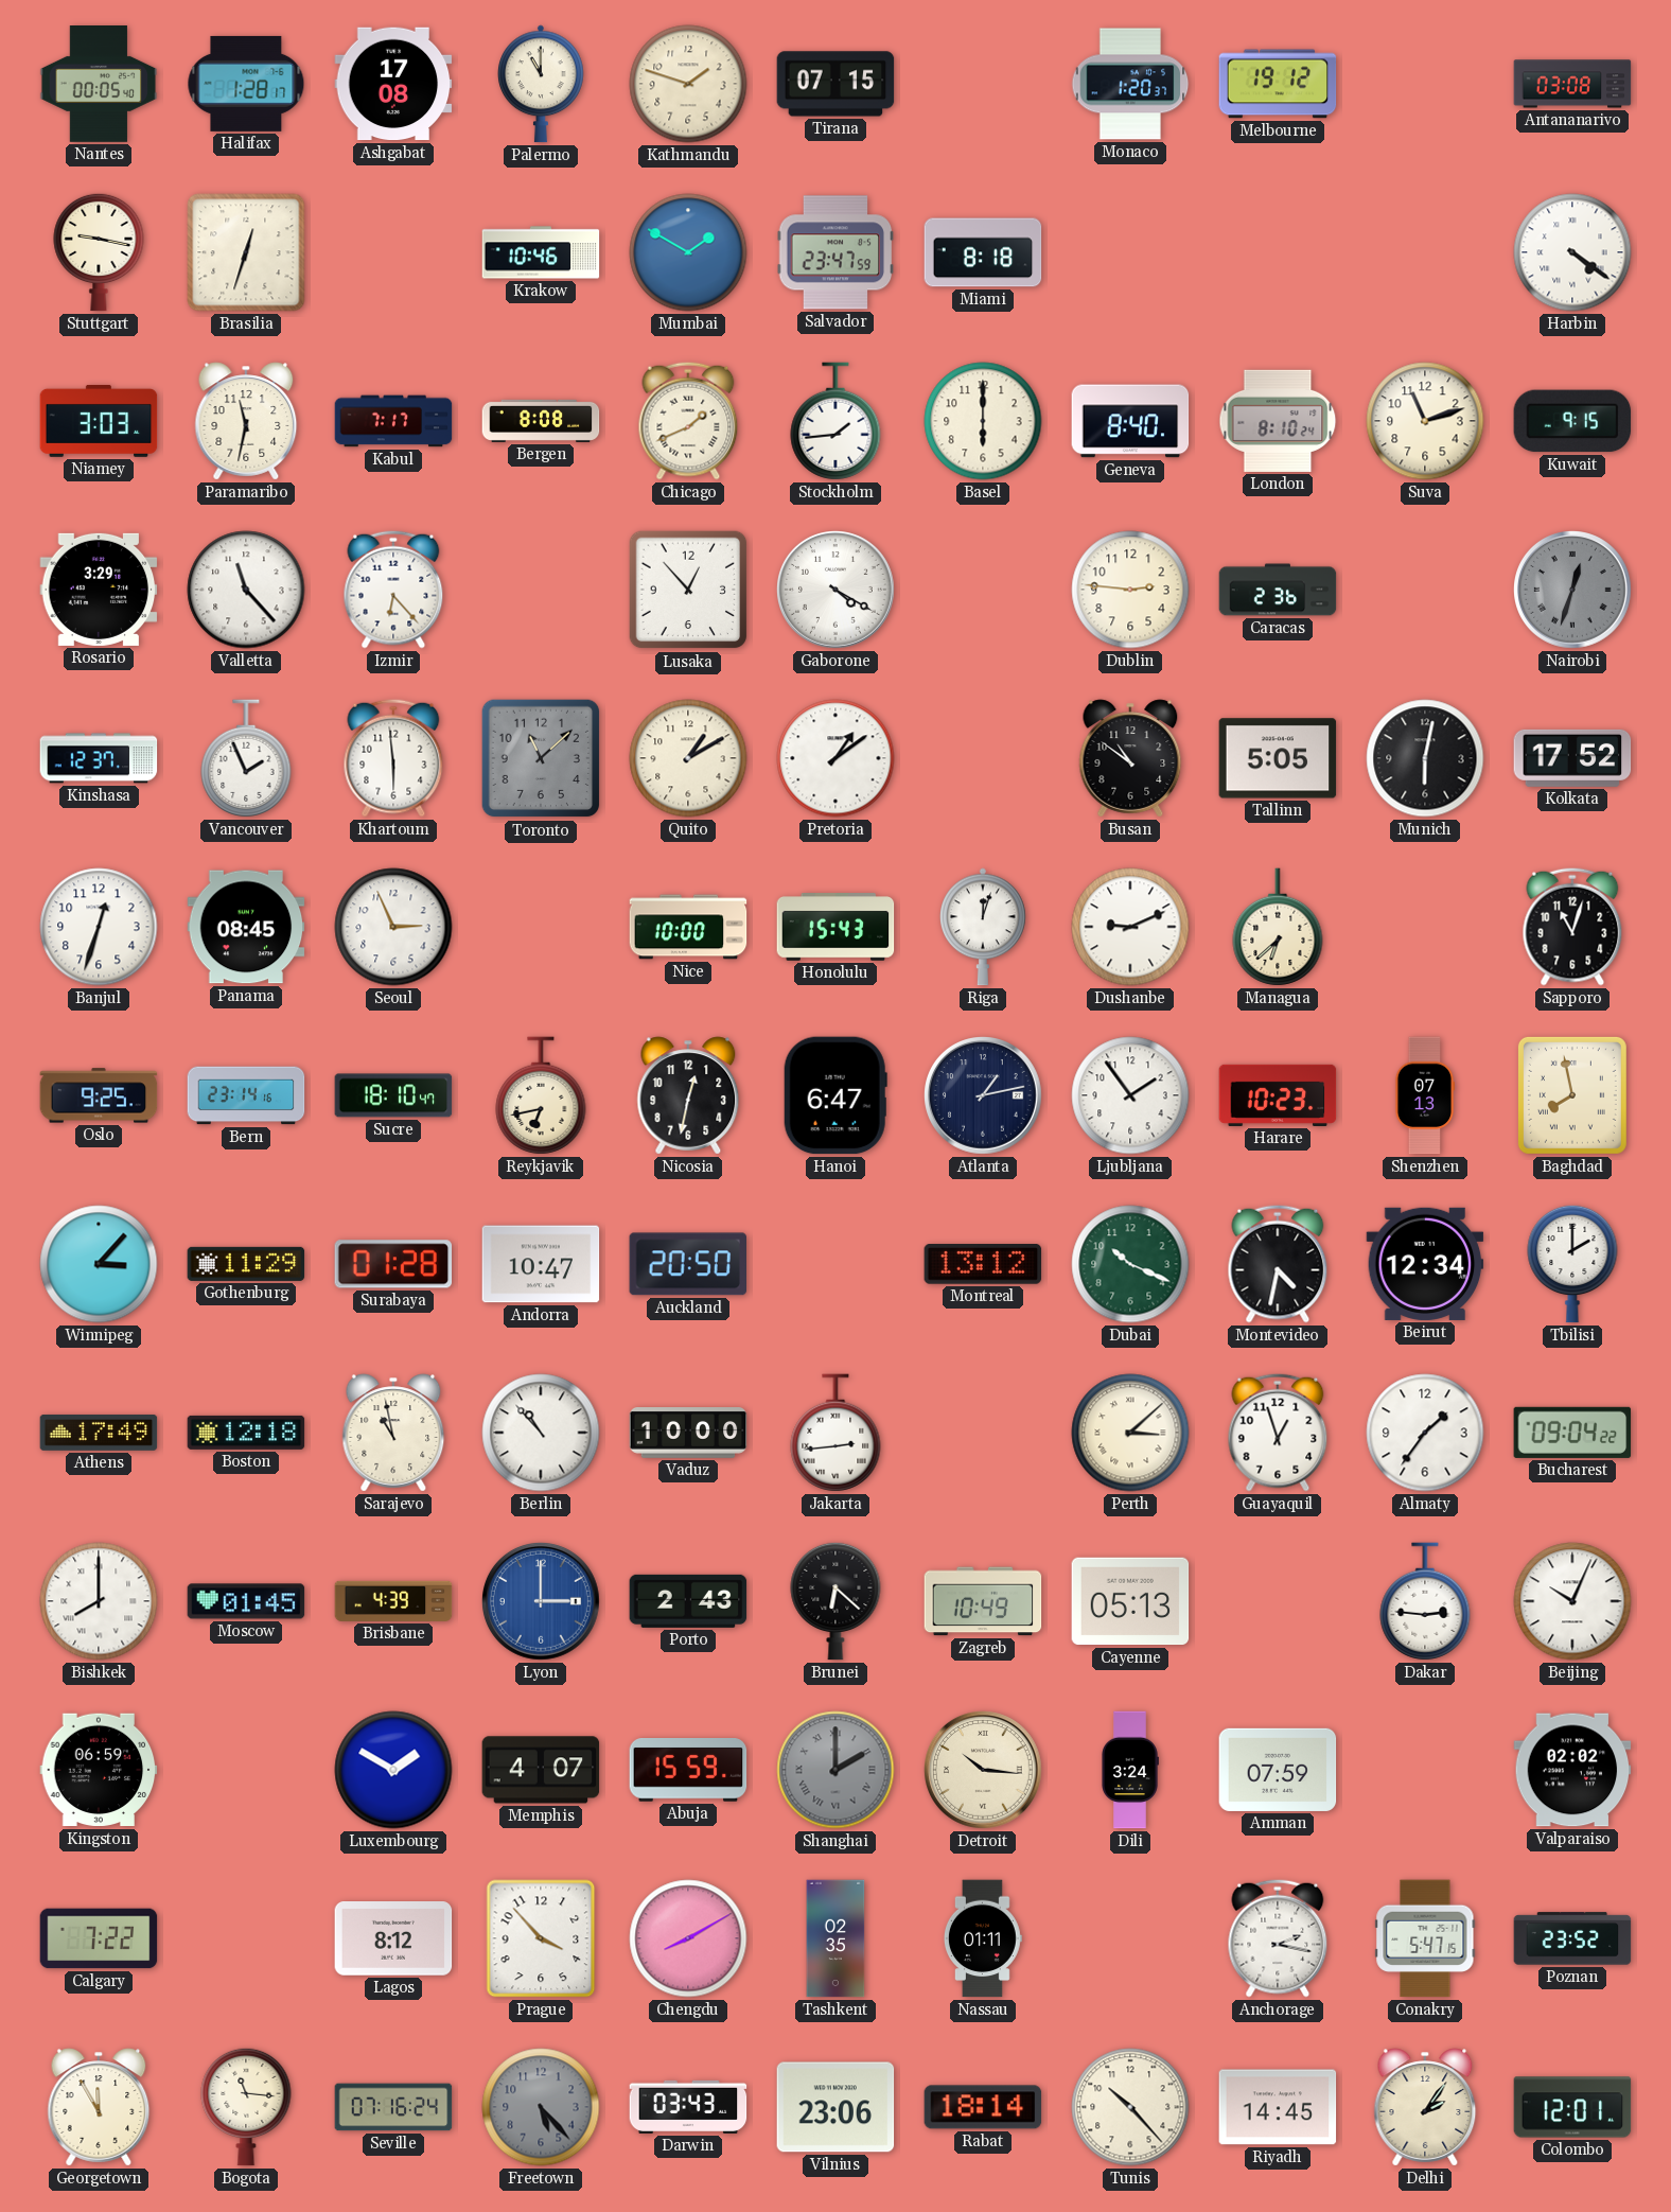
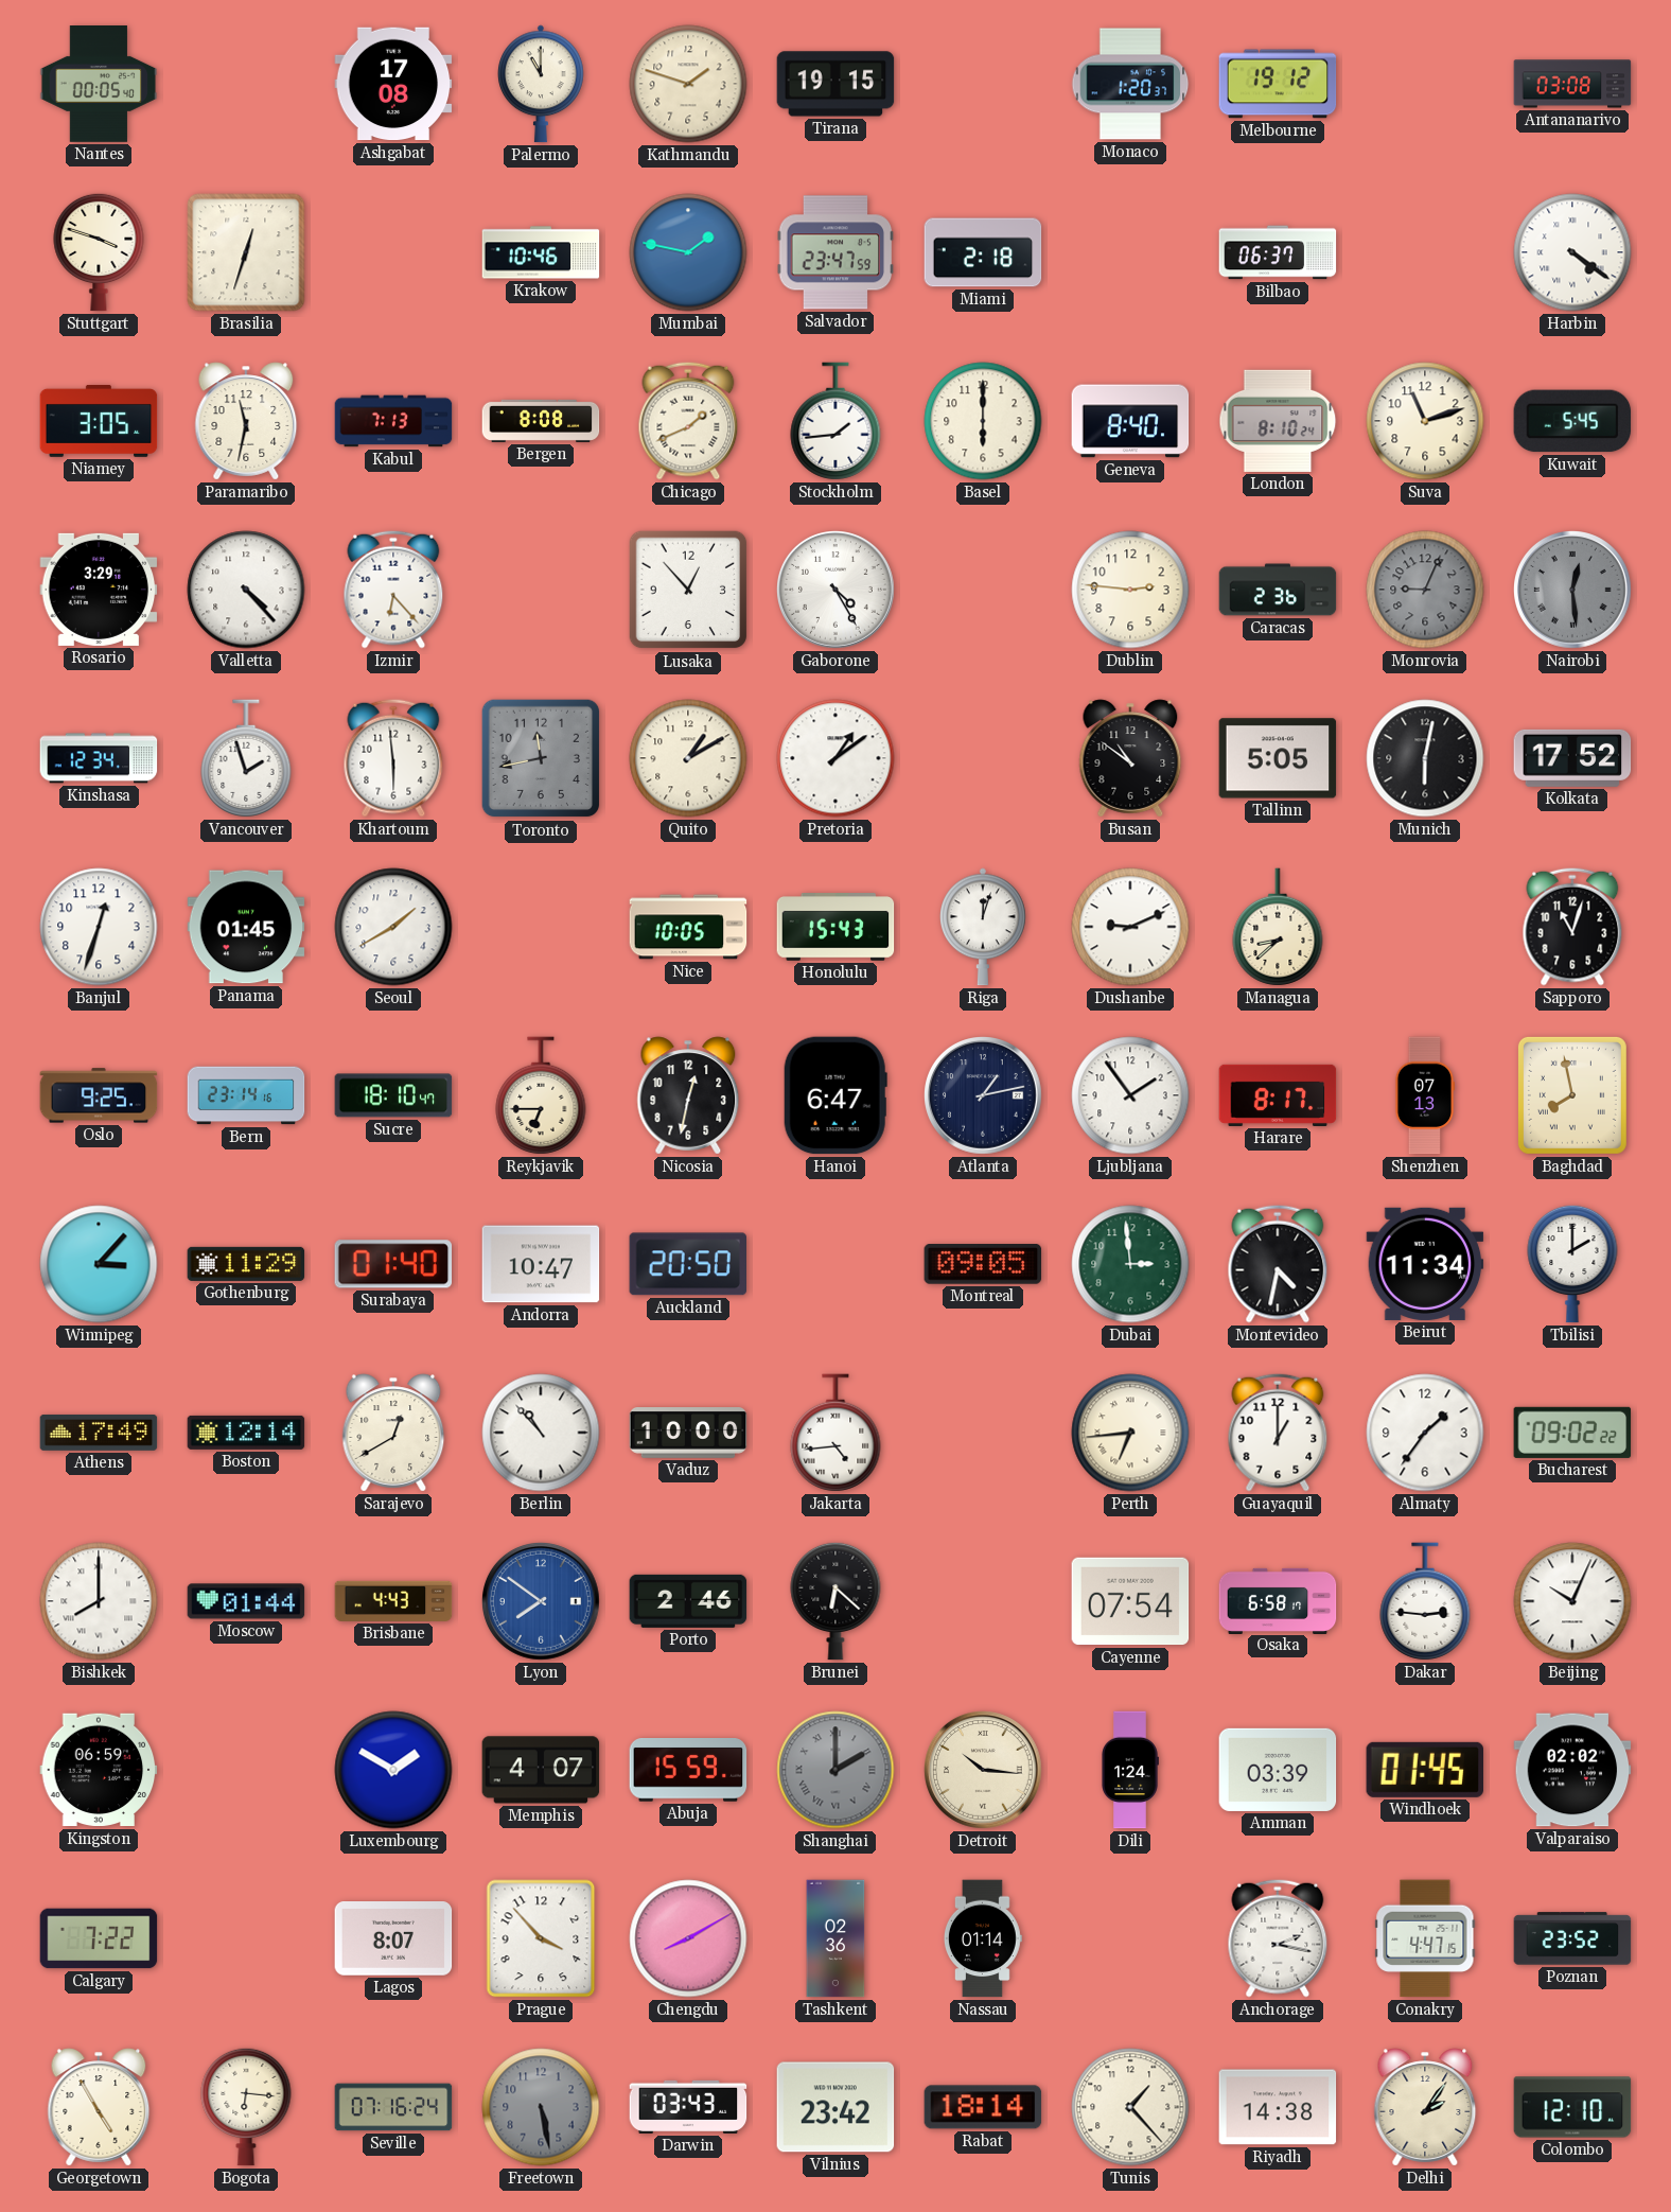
Halifax: 1:28 -> none
Tirana: 07:15 -> 19:15
Stuttgart: 9:17 -> 3:48
Mumbai: 1:50 -> 1:47
Miami: 8:18 -> 2:18
Bilbao: none -> 06:37
Niamey: 3:03 -> 3:05
Kabul: 7:17 -> 7:13
Kuwait: 9:15 -> 5:45
Valletta: 11:23 -> 4:23
Gaborone: 4:20 -> 4:25
Monrovia: none -> 9:04
Nairobi: 12:33 -> 12:29
Kinshasa: 12:37 -> 12:34
Vancouver: 1:56 -> 1:57
Toronto: 11:08 -> 11:43
Panama: 08:45 -> 01:45
Seoul: 2:56 -> 1:40
Nice: 10:00 -> 10:05
Managua: 6:38 -> 8:38
Reykjavik: 6:43 -> 6:45
Harare: 10:23 -> 8:17
Surabaya: 01:28 -> 01:40
Montreal: 13:12 -> 09:05
Dubai: 10:19 -> 2:59
Beirut: 12:34 -> 11:34
Boston: 12:18 -> 12:14
Sarajevo: 10:58 -> 12:40
Jakarta: 2:44 -> 4:44
Perth: 3:08 -> 6:44
Guayaquil: 12:57 -> 1:00
Bucharest: 09:04 -> 09:02
Moscow: 01:45 -> 01:44
Brisbane: 4:39 -> 4:43
Lyon: 3:00 -> 7:51
Porto: 2:43 -> 2:46
Zagreb: 10:49 -> none
Cayenne: 05:13 -> 07:54
Osaka: none -> 6:58
Dili: 3:24 -> 1:24
Amman: 07:59 -> 03:39
Windhoek: none -> 01:45
Lagos: 8:12 -> 8:07
Tashkent: 02:35 -> 02:36
Nassau: 01:11 -> 01:14
Conakry: 5:47 -> 4:47
Georgetown: 11:55 -> 4:55
Bogota: 11:16 -> 6:16
Freetown: 5:23 -> 5:28
Vilnius: 23:06 -> 23:42
Tunis: 10:23 -> 1:23
Riyadh: 14:45 -> 14:38
Colombo: 12:01 -> 12:10
